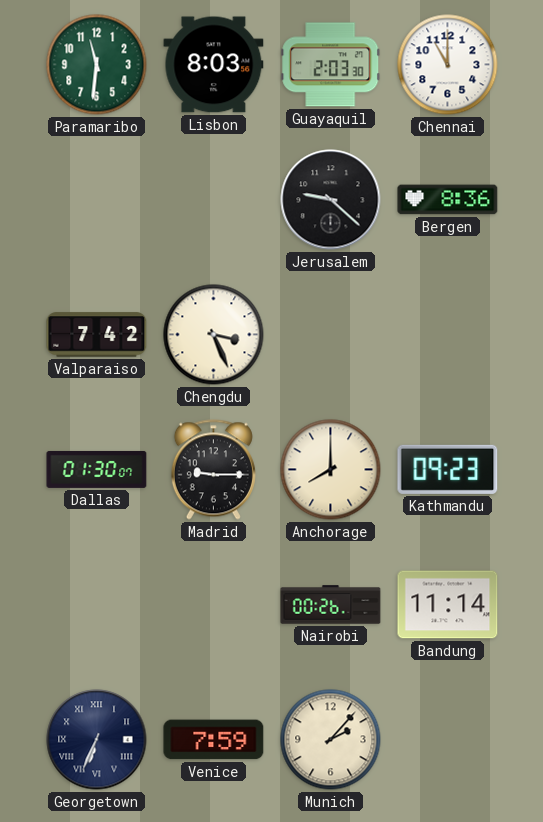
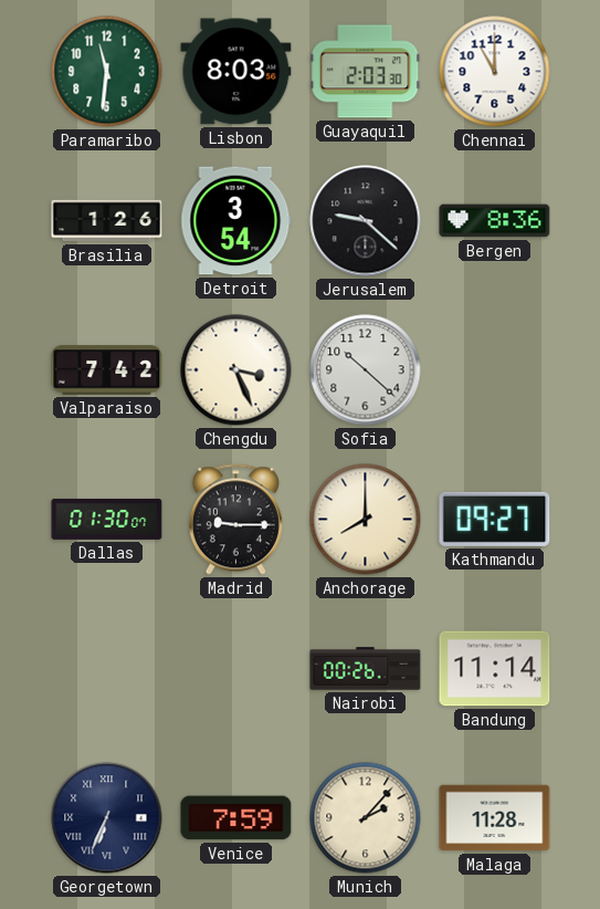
Brasilia: none -> 1:26
Detroit: none -> 3:54
Sofia: none -> 10:22
Kathmandu: 09:23 -> 09:27
Malaga: none -> 11:28
